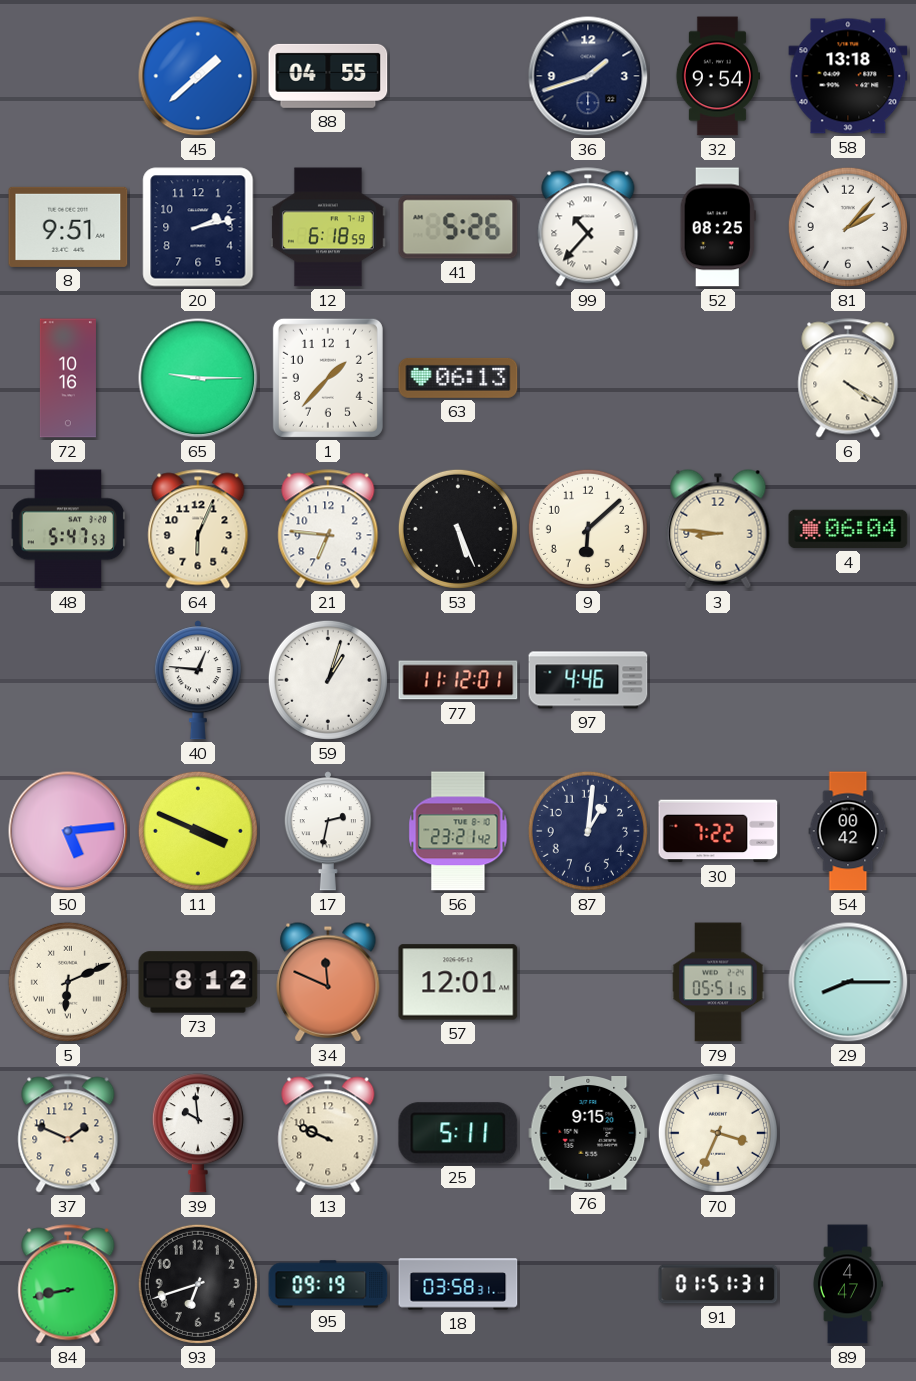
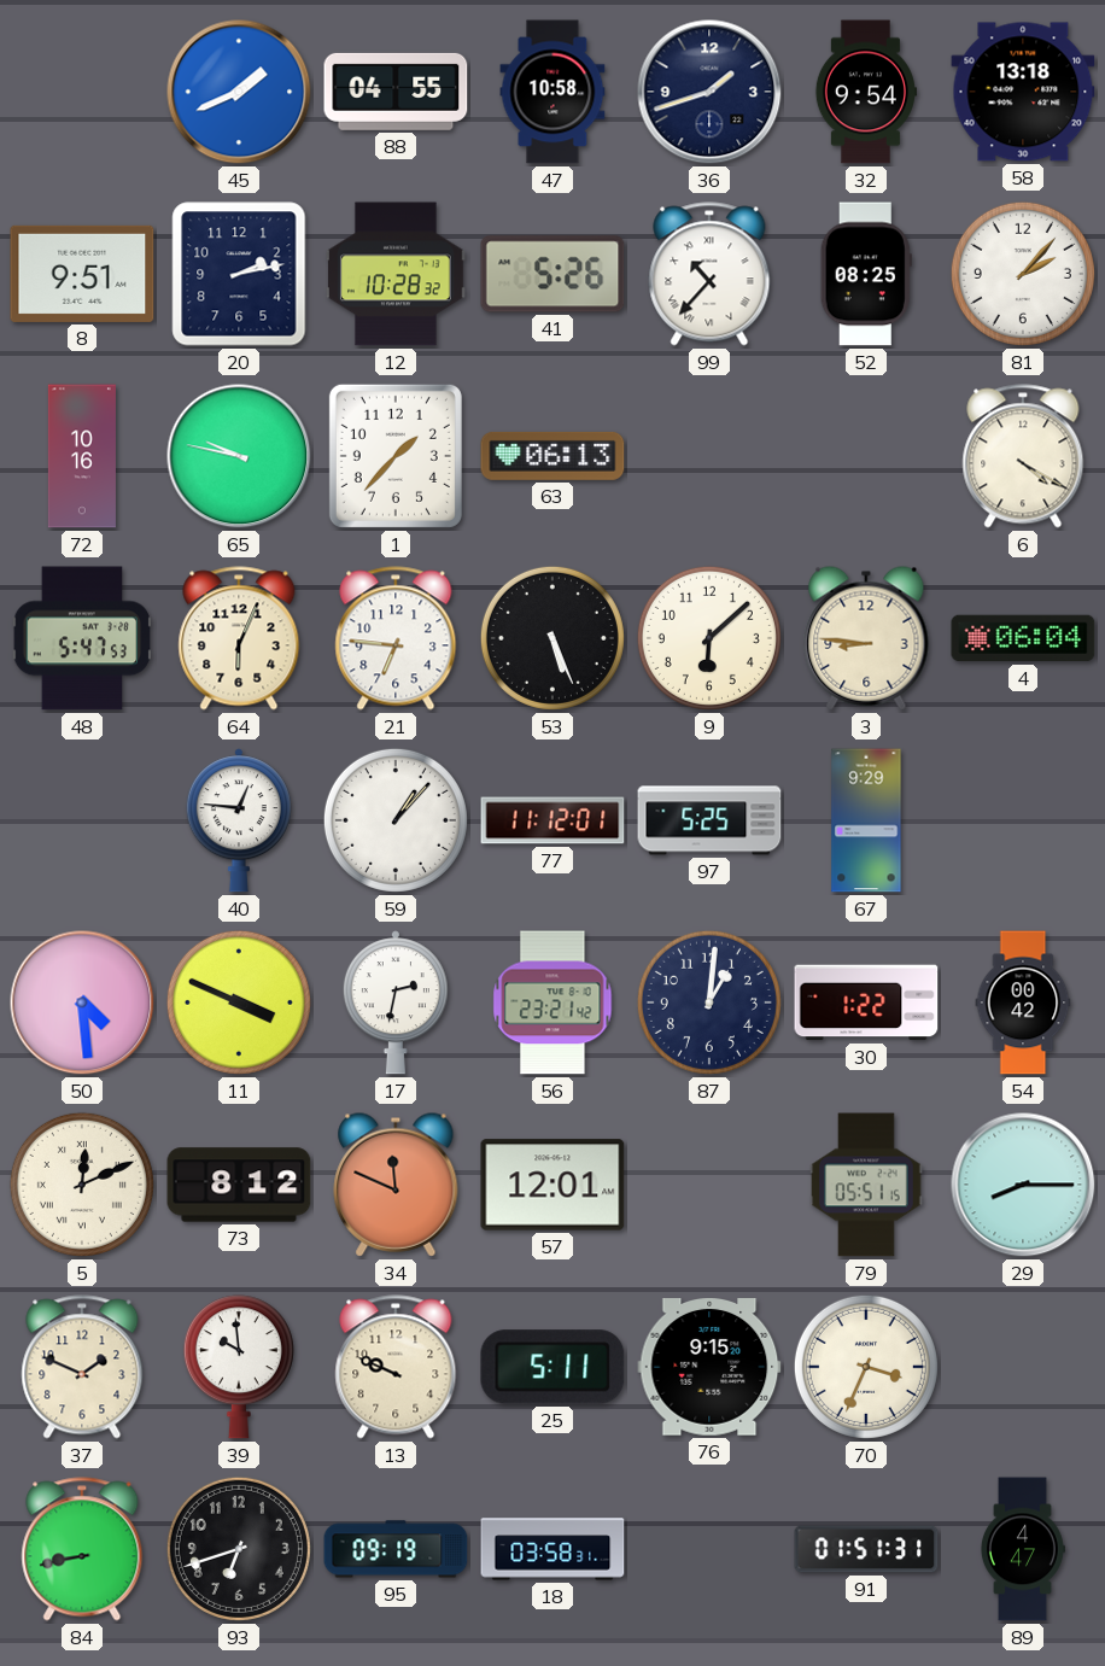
45: 1:38 -> 1:41
47: none -> 10:58
12: 6:18 -> 10:28
65: 9:15 -> 9:47
59: 1:03 -> 1:07
97: 4:46 -> 5:25
67: none -> 9:29
50: 5:14 -> 4:29
30: 7:22 -> 1:22
5: 6:11 -> 12:11
